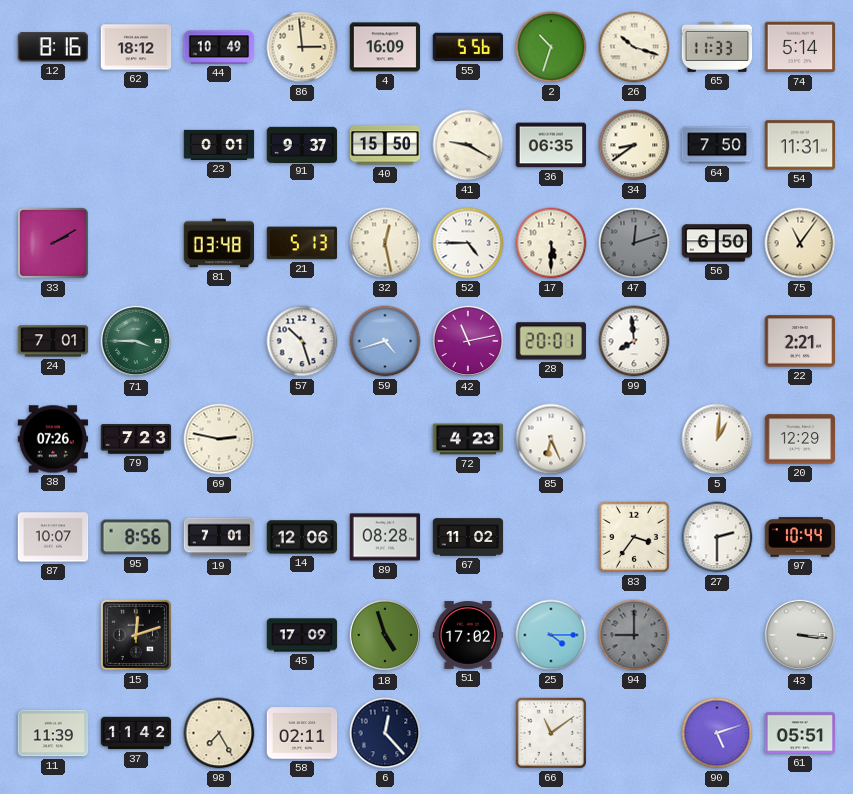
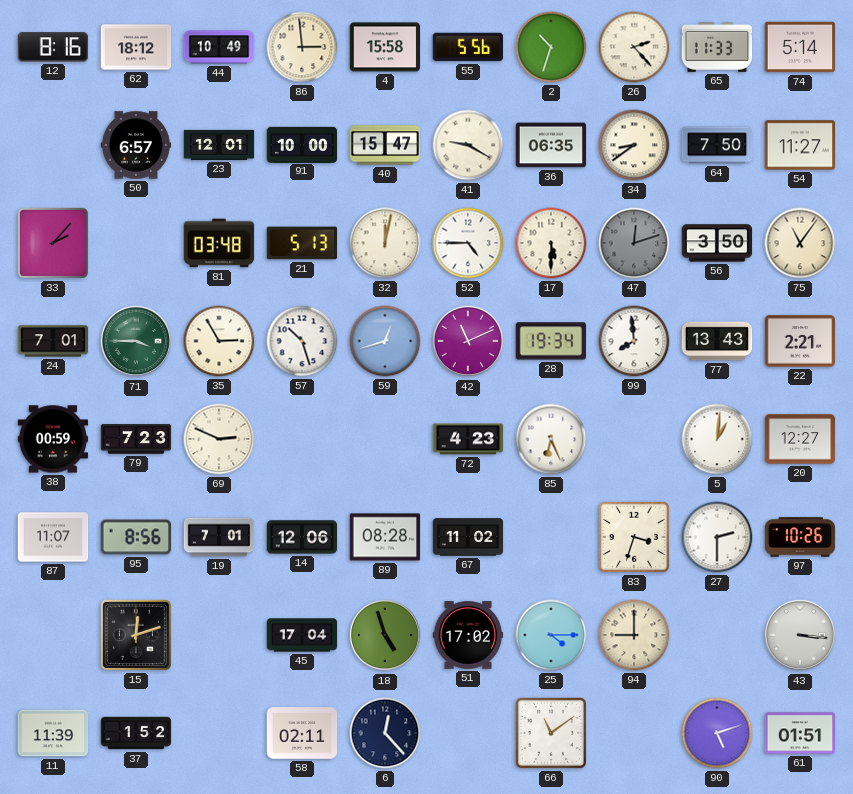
4: 16:09 -> 15:58
26: 10:18 -> 2:23
50: none -> 6:57
23: 0:01 -> 12:01
91: 9:37 -> 10:00
40: 15:50 -> 15:47
54: 11:31 -> 11:27
33: 2:10 -> 2:07
32: 12:28 -> 12:02
56: 6:50 -> 3:50
35: none -> 2:55
59: 4:42 -> 12:42
42: 11:13 -> 11:11
28: 20:01 -> 19:34
77: none -> 13:43
38: 07:26 -> 00:59
69: 2:47 -> 2:49
20: 12:29 -> 12:27
87: 10:07 -> 11:07
83: 3:36 -> 3:33
97: 10:44 -> 10:26
45: 17:09 -> 17:04
94 dial: grey -> cream
37: 11:42 -> 1:52
98: 7:25 -> none
61: 05:51 -> 01:51
